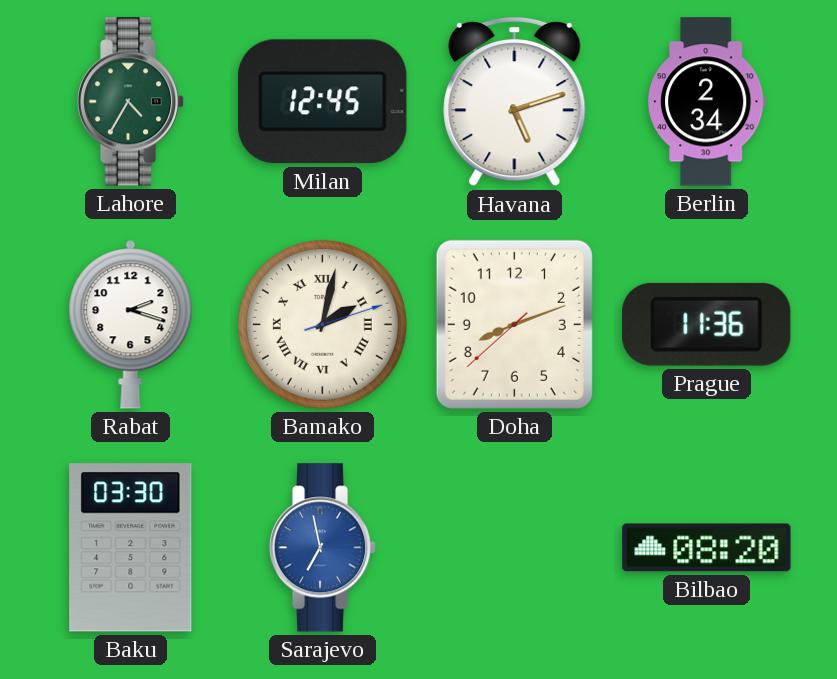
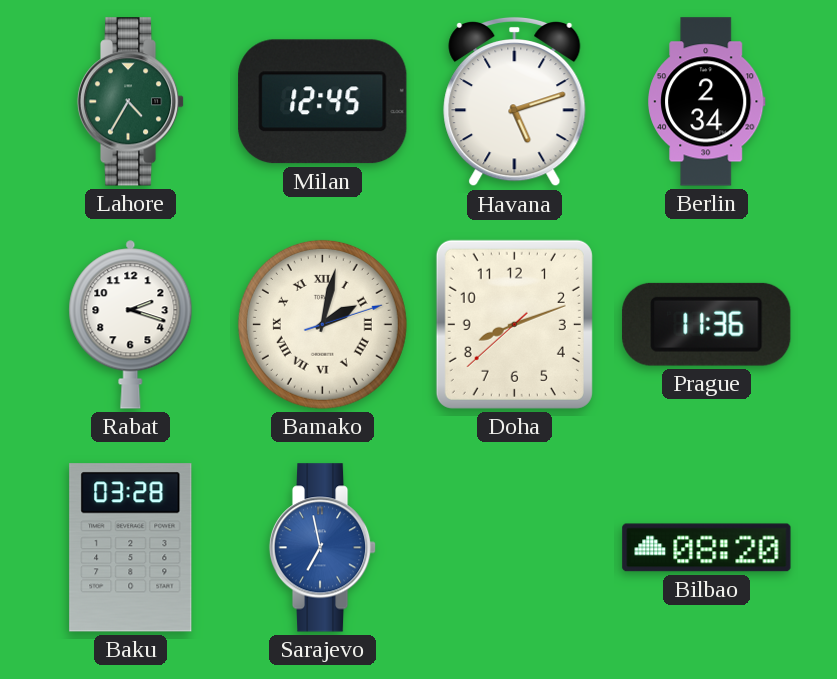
Baku: 03:30 -> 03:28
